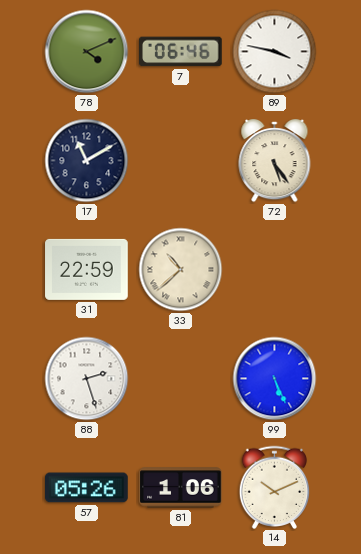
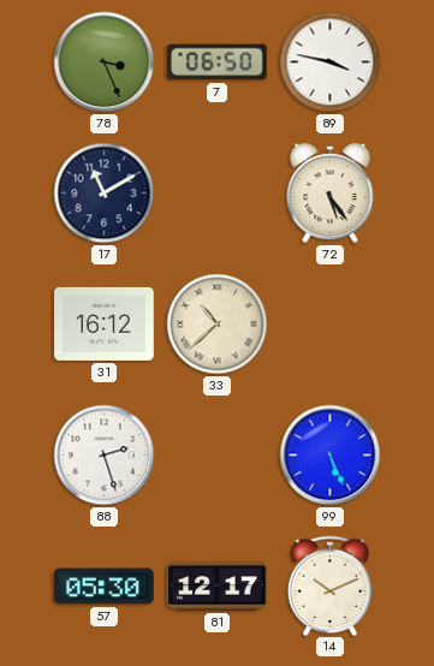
78: 4:11 -> 3:26
7: 06:46 -> 06:50
31: 22:59 -> 16:12
57: 05:26 -> 05:30
81: 1:06 -> 12:17
